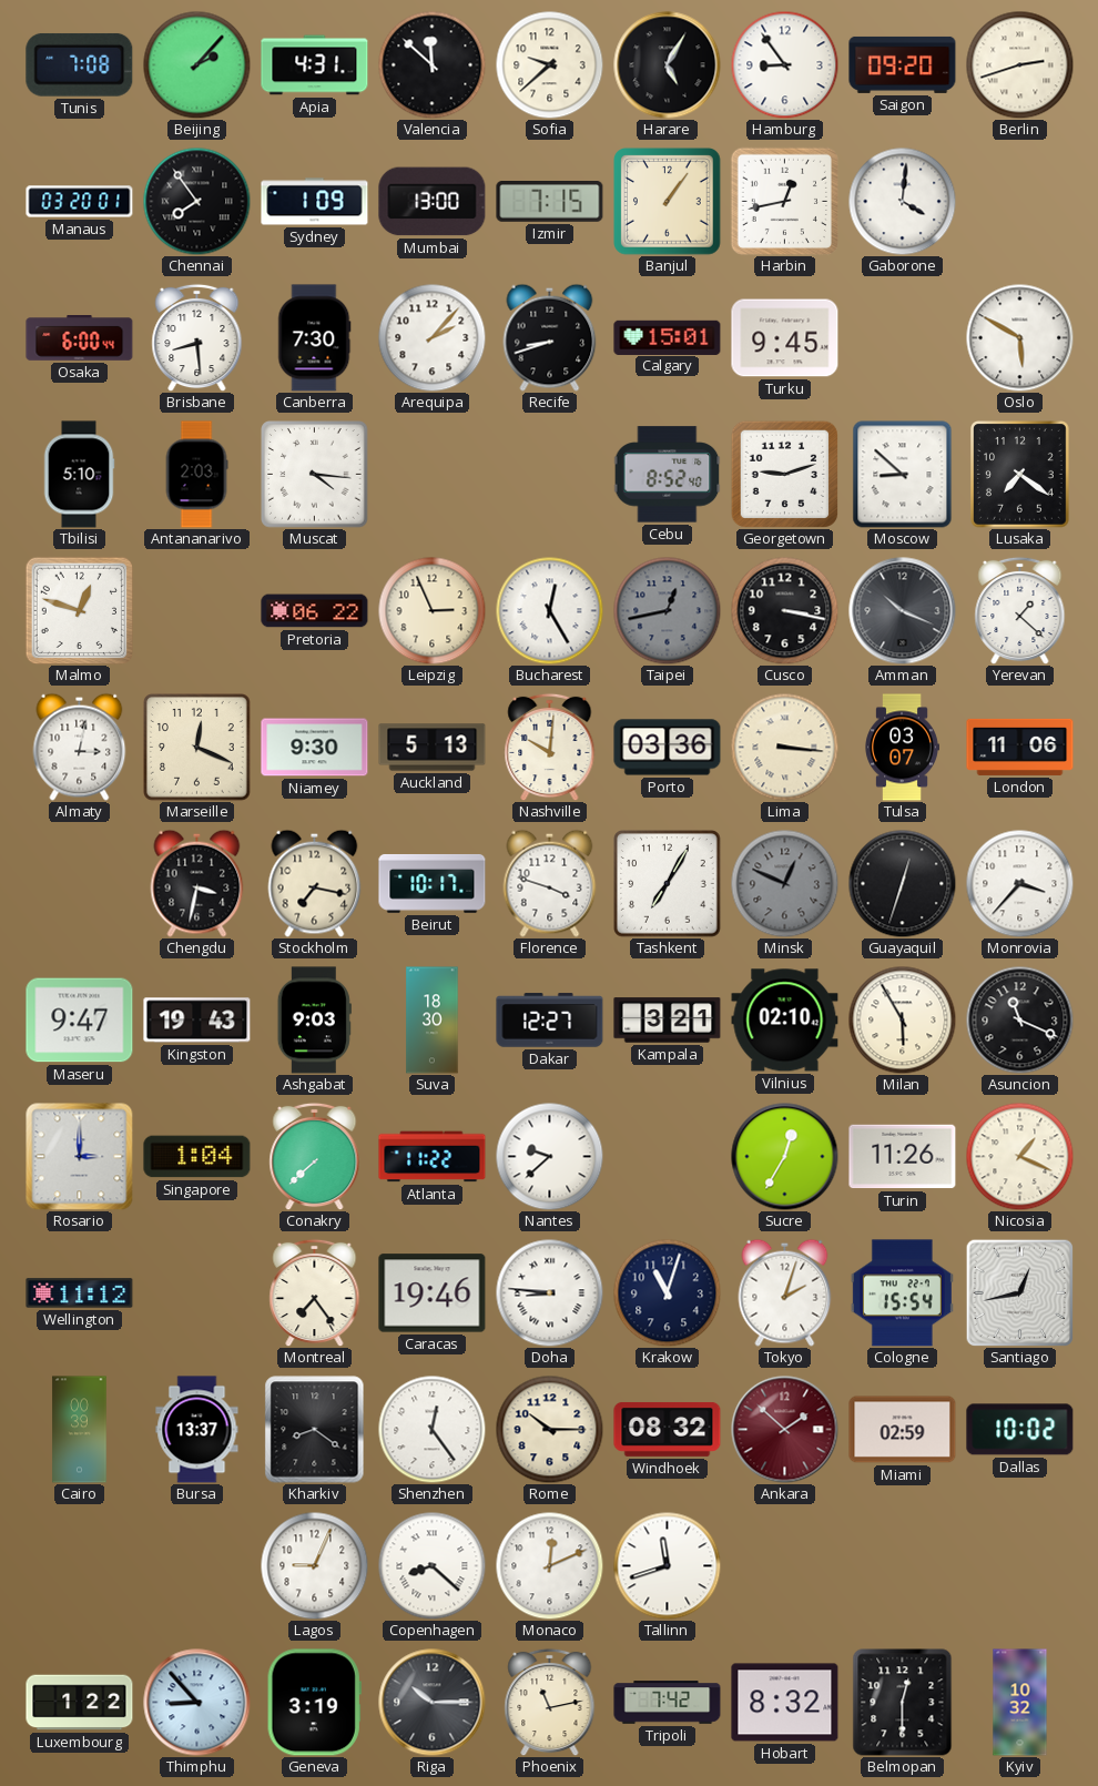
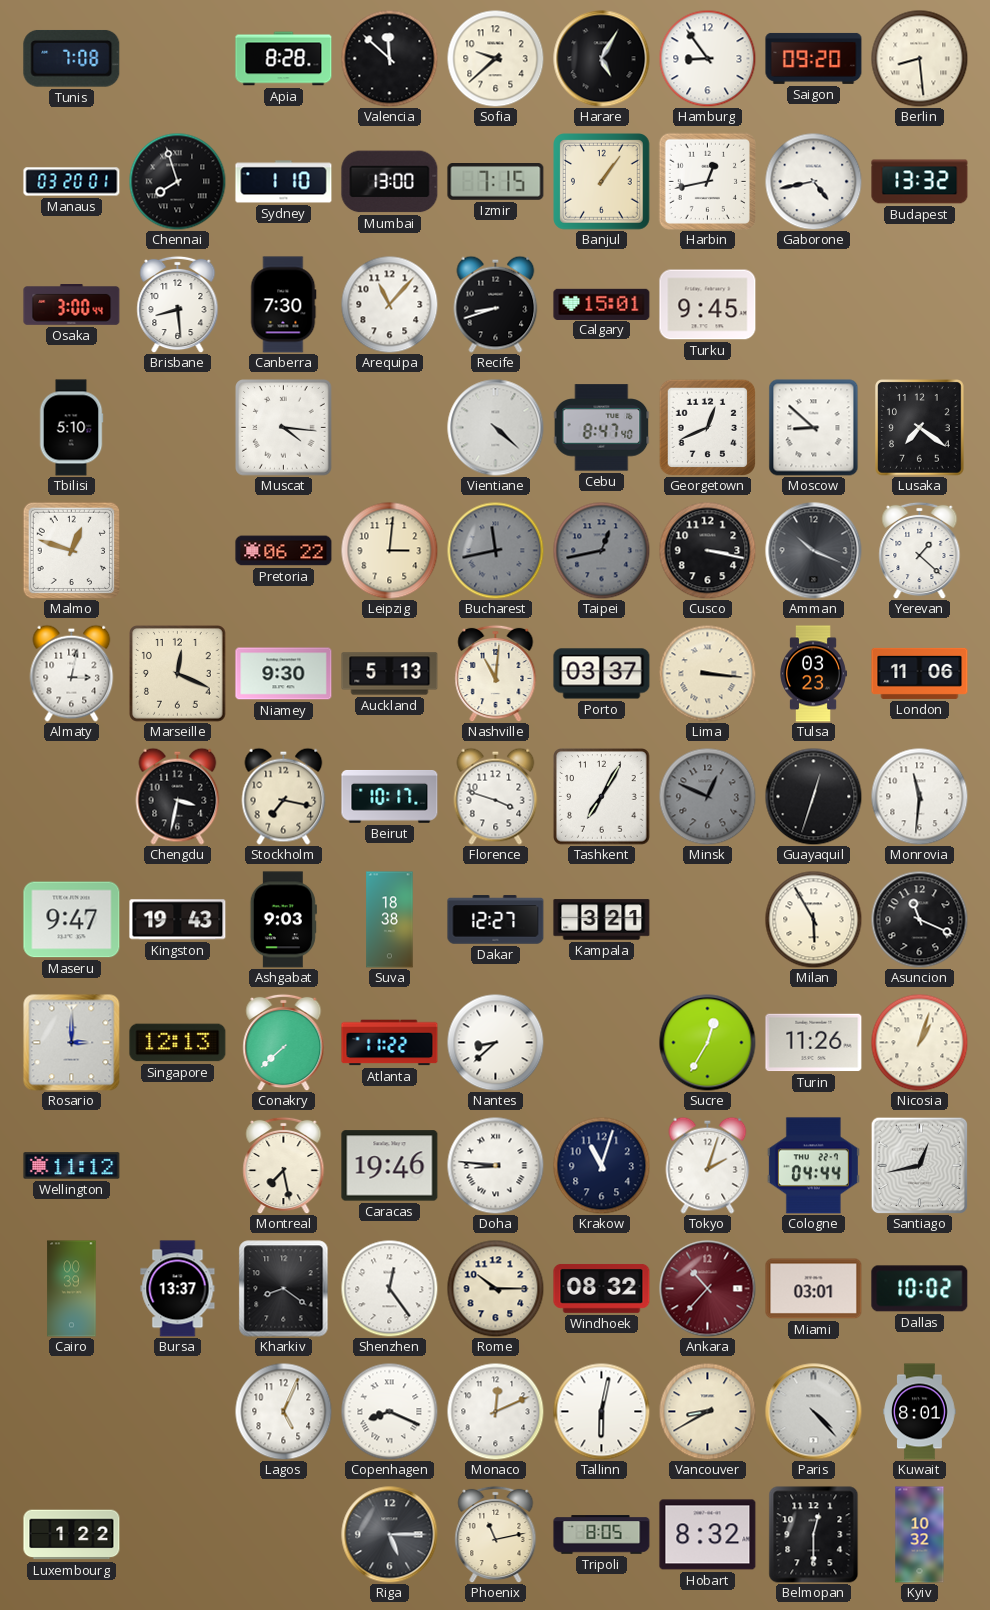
Beijing: 2:07 -> none
Apia: 4:31 -> 8:28
Berlin: 2:42 -> 8:29
Chennai: 7:54 -> 7:57
Sydney: 1:09 -> 1:10
Gaborone: 4:01 -> 4:43
Budapest: none -> 13:32
Osaka: 6:00 -> 3:00
Arequipa: 2:07 -> 11:07
Oslo: 5:50 -> none
Antananarivo: 2:03 -> none
Vientiane: none -> 4:22
Cebu: 8:52 -> 8:47
Georgetown: 9:12 -> 12:41
Leipzig: 2:56 -> 3:01
Bucharest: 12:25 -> 11:43
Bucharest dial: white -> grey
Nashville: 10:01 -> 11:01
Porto: 03:36 -> 03:37
Tulsa: 03:07 -> 03:23
Monrovia: 3:37 -> 11:31
Suva: 18:30 -> 18:38
Vilnius: 02:10 -> none
Singapore: 1:04 -> 12:13
Nantes: 9:38 -> 8:38
Nicosia: 1:19 -> 1:03
Montreal: 7:24 -> 7:28
Cologne: 15:54 -> 04:44
Ankara: 1:52 -> 10:37
Miami: 02:59 -> 03:01
Lagos: 9:04 -> 5:04
Copenhagen: 8:22 -> 8:19
Tallinn: 11:42 -> 6:02
Vancouver: none -> 8:40
Paris: none -> 4:23
Kuwait: none -> 8:01
Thimphu: 8:53 -> none
Geneva: 3:19 -> none
Riga: 10:15 -> 5:15
Tripoli: 7:42 -> 8:05
